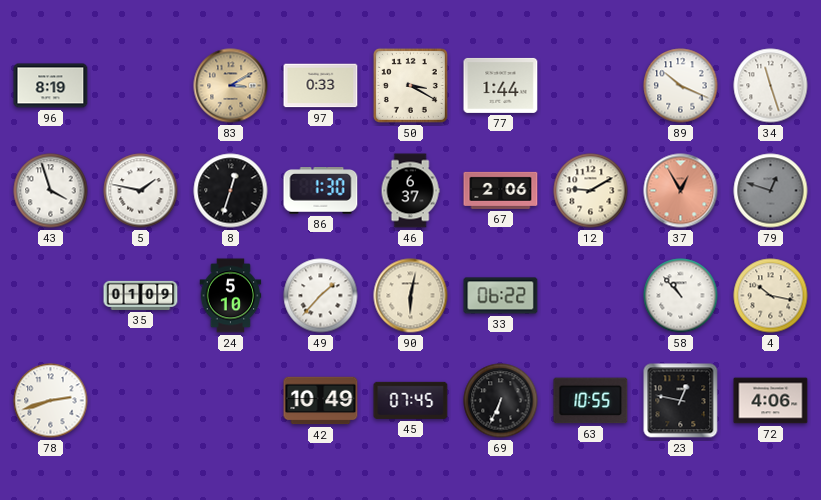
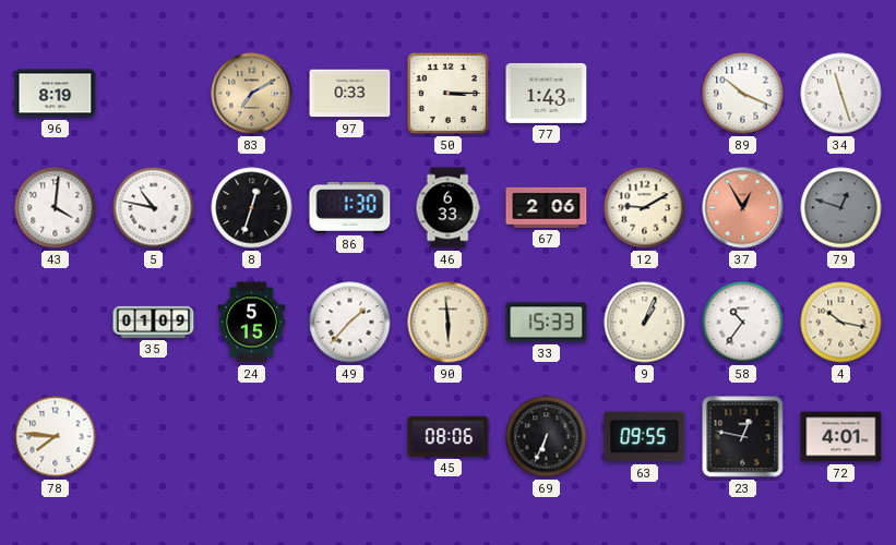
83: 3:10 -> 7:10
50: 3:20 -> 3:15
77: 1:44 -> 1:43
43: 3:57 -> 4:01
5: 1:47 -> 10:47
46: 6:37 -> 6:33
24: 5:10 -> 5:15
90: 6:02 -> 5:59
33: 06:22 -> 15:33
9: none -> 1:04
58: 10:53 -> 10:36
78: 2:42 -> 7:46
42: 10:49 -> none
45: 07:45 -> 08:06
63: 10:55 -> 09:55
72: 4:06 -> 4:01
